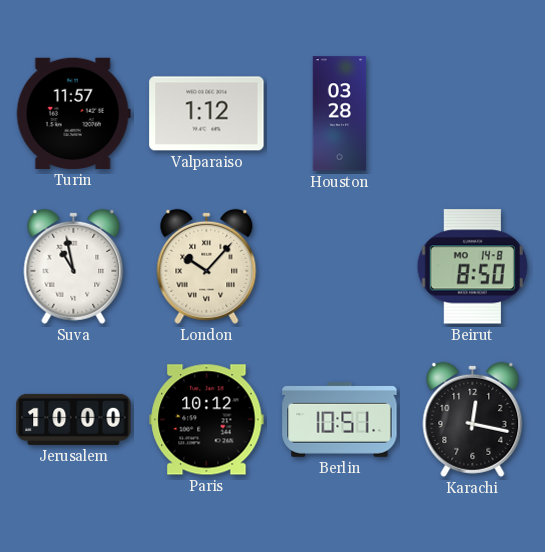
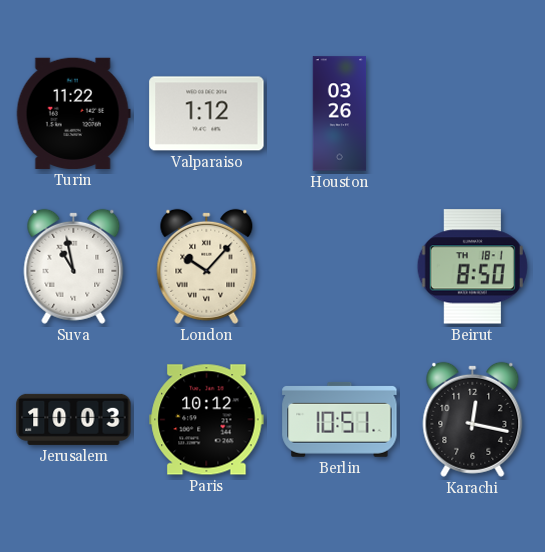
Turin: 11:57 -> 11:22
Houston: 03:28 -> 03:26
Beirut date: MO 14-8 -> TH 18-1
Jerusalem: 10:00 -> 10:03
